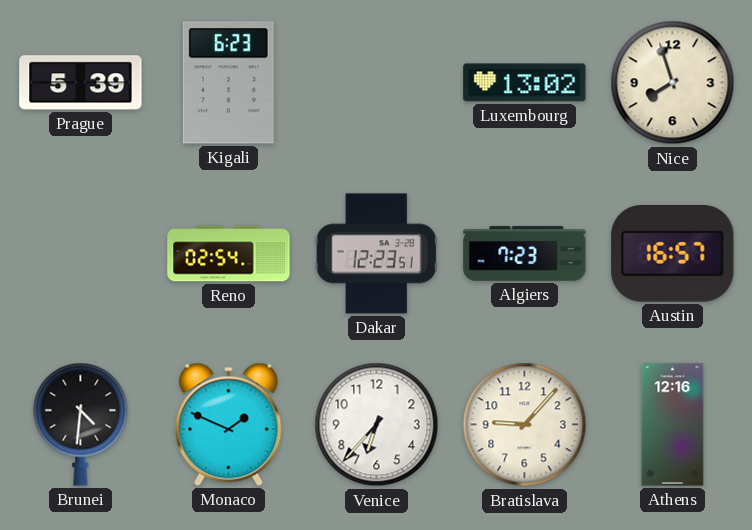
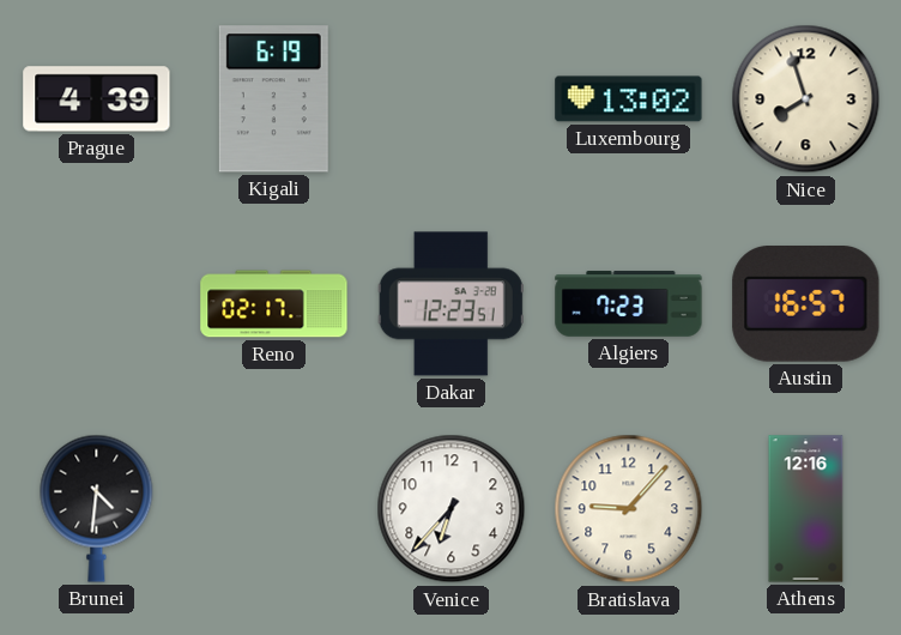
Prague: 5:39 -> 4:39
Kigali: 6:23 -> 6:19
Reno: 02:54 -> 02:17
Monaco: 1:49 -> none
